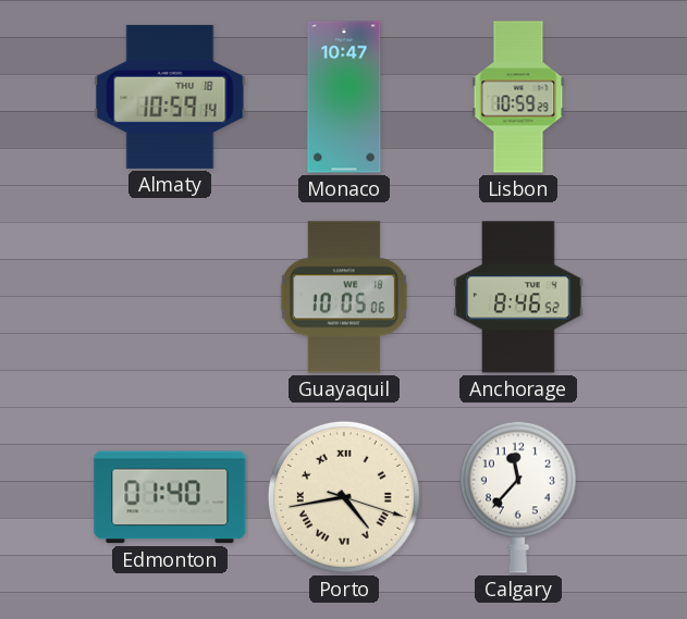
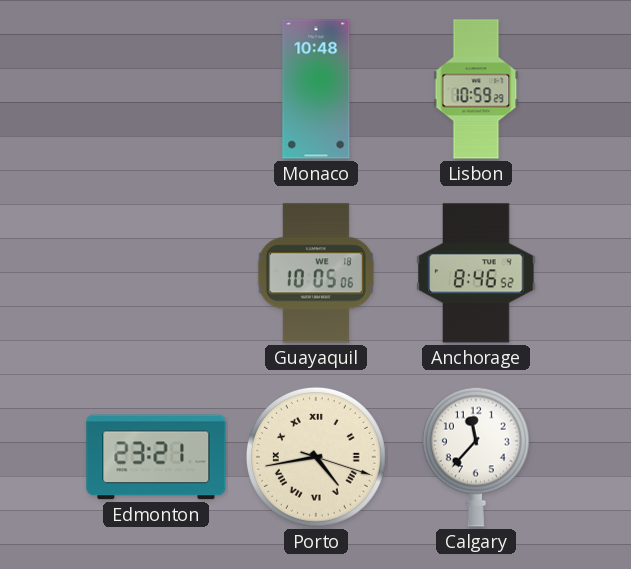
Almaty: 10:59 -> none
Monaco: 10:47 -> 10:48
Edmonton: 01:40 -> 23:21
